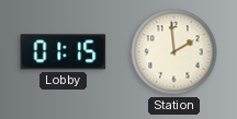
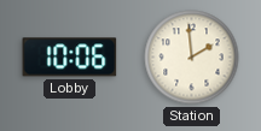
Lobby: 01:15 -> 10:06
